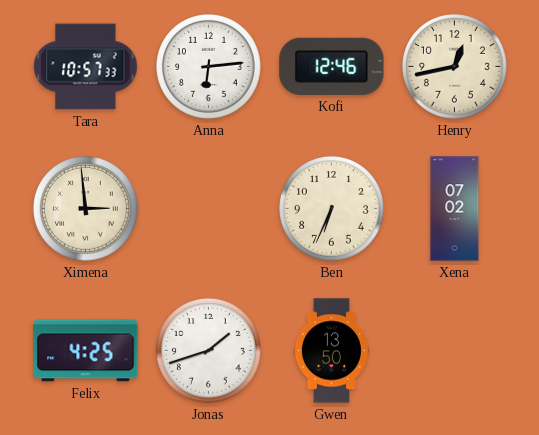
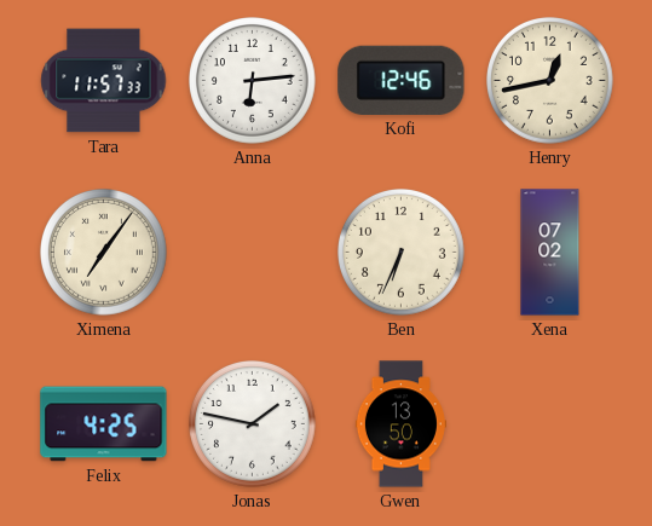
Tara: 10:57 -> 11:57
Ximena: 2:59 -> 7:06
Jonas: 1:42 -> 1:47
